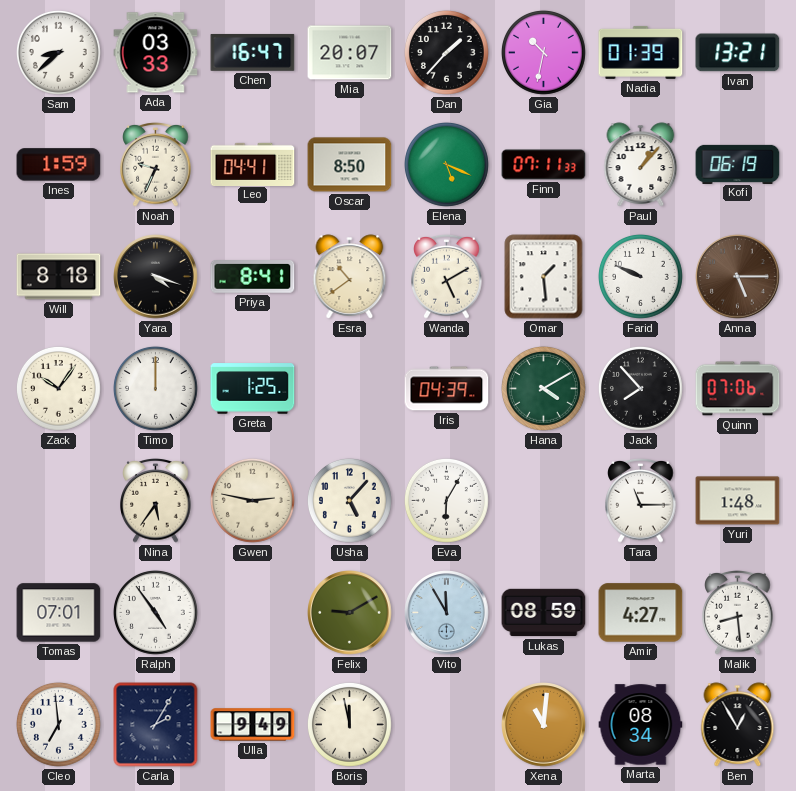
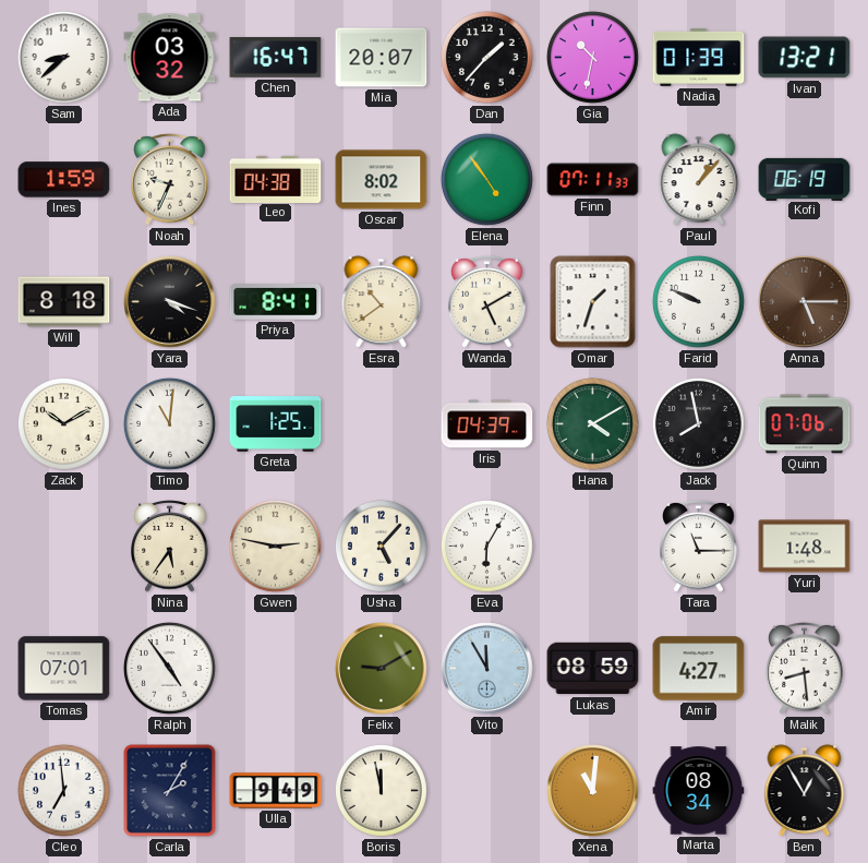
Ada: 03:33 -> 03:32
Leo: 04:41 -> 04:38
Oscar: 8:50 -> 8:02
Elena: 5:19 -> 4:54
Omar: 1:29 -> 1:33
Zack: 10:06 -> 10:10
Timo: 12:00 -> 11:01
Jack: 7:53 -> 7:58
